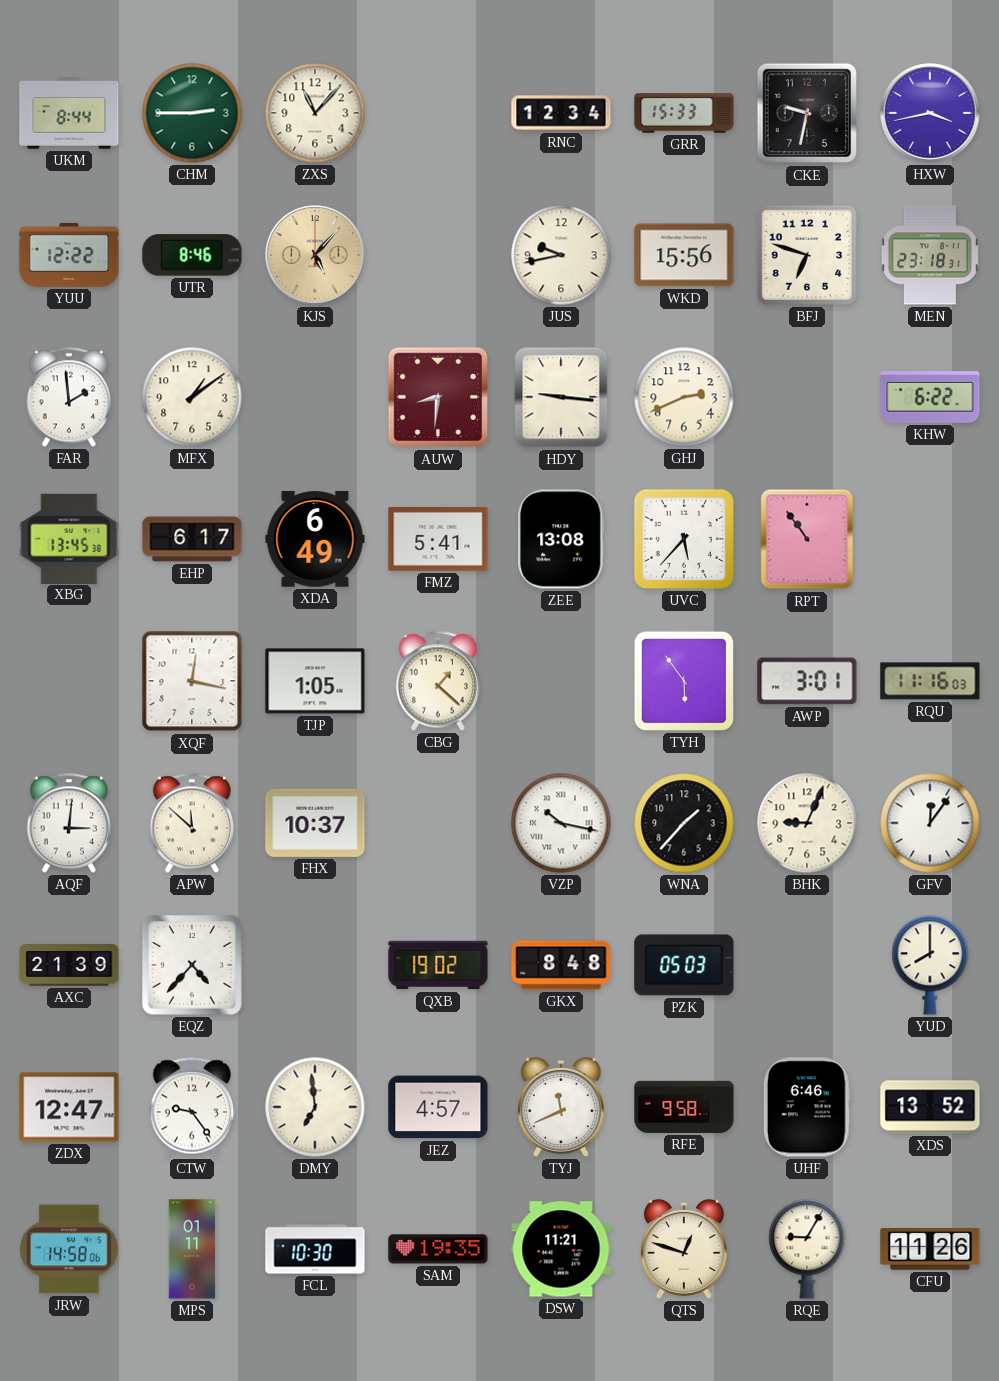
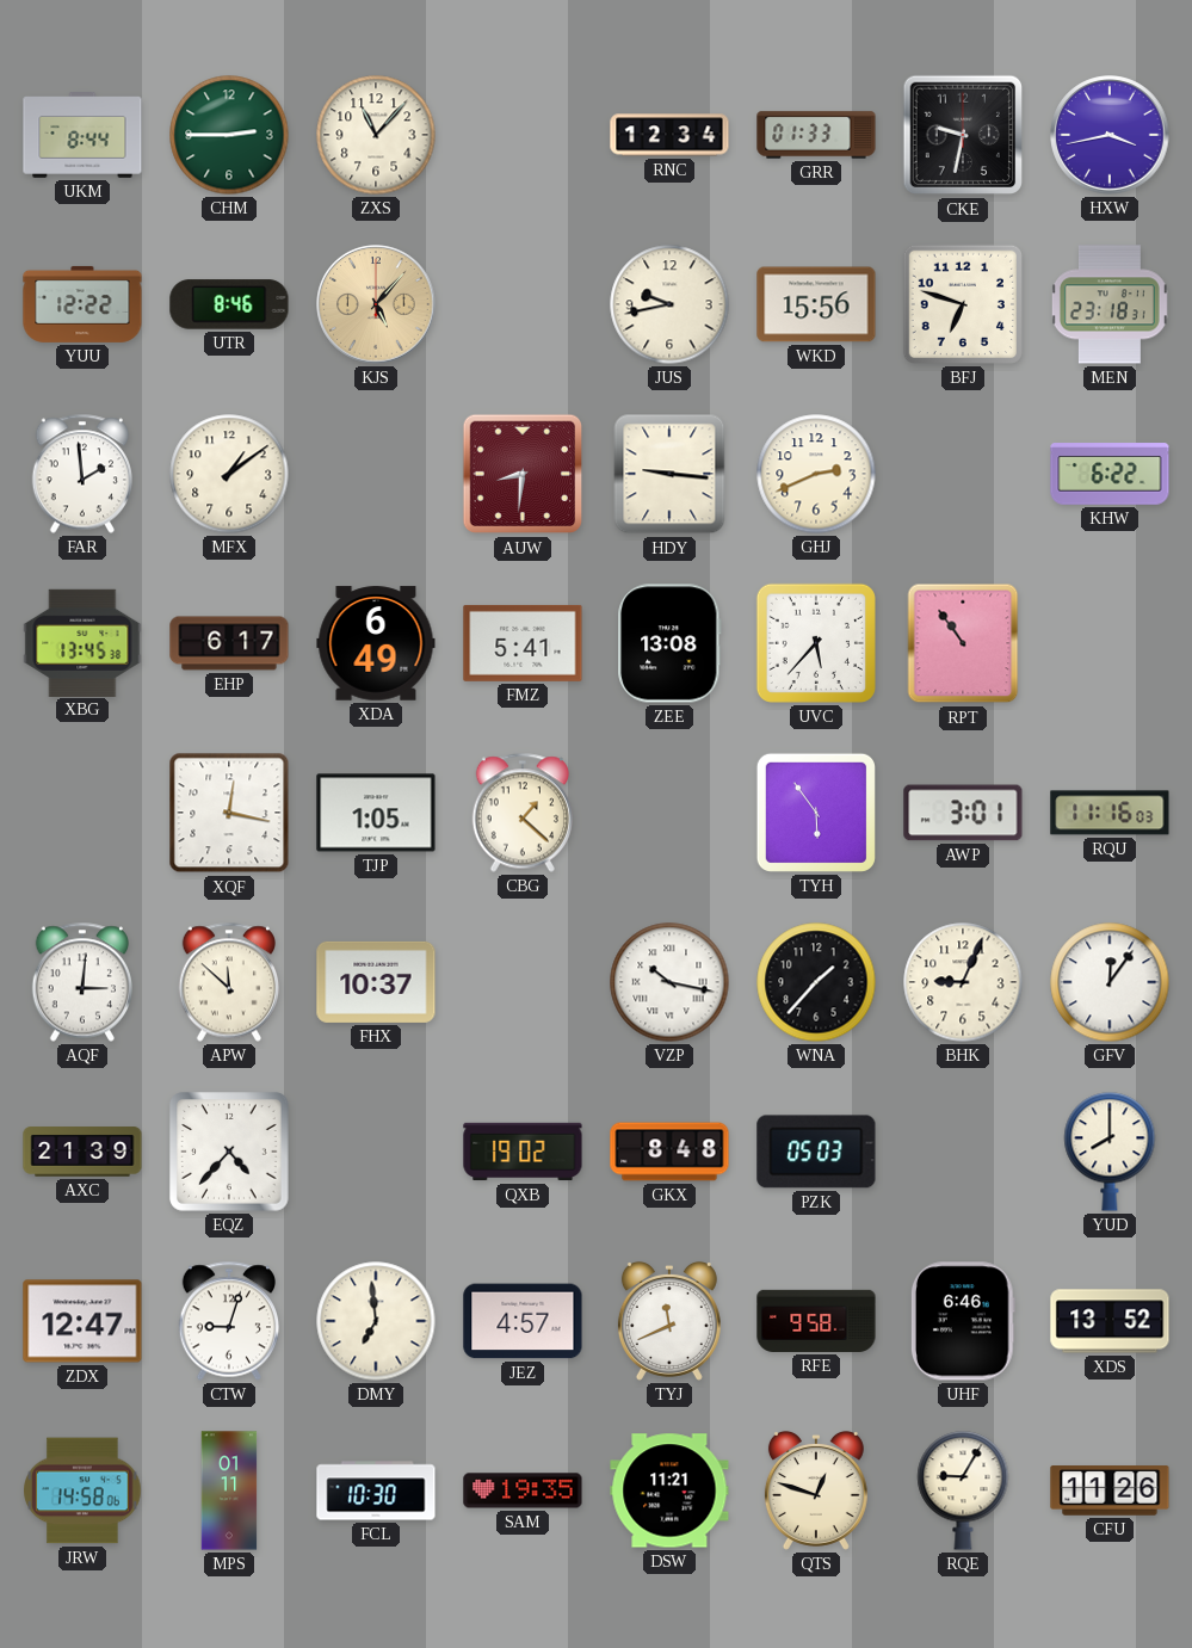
GRR: 15:33 -> 01:33
CTW: 9:24 -> 9:03
